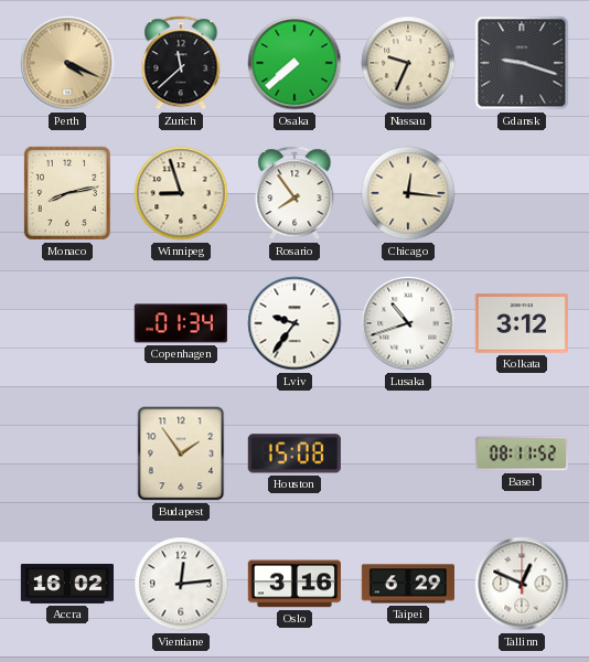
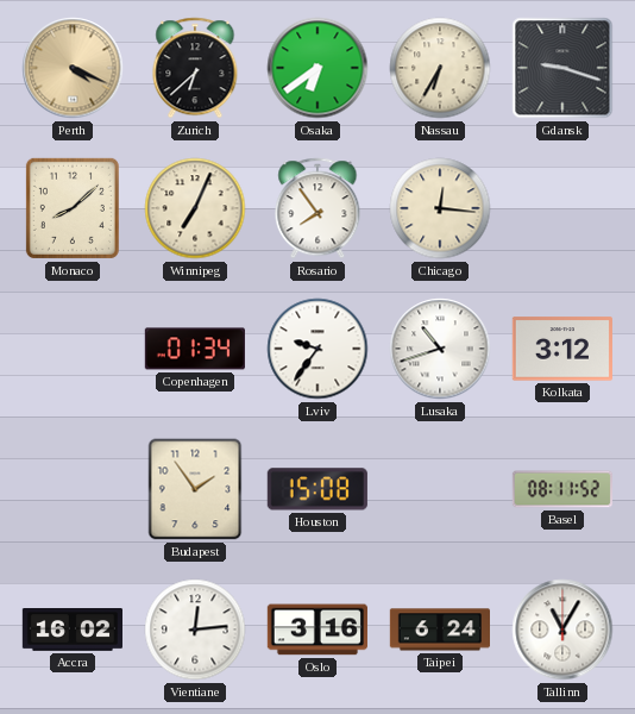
Zurich: 11:38 -> 6:38
Osaka: 7:38 -> 6:39
Nassau: 9:34 -> 6:35
Monaco: 8:13 -> 8:08
Winnipeg: 8:57 -> 7:04
Taipei: 6:29 -> 6:24
Tallinn: 12:49 -> 11:05
